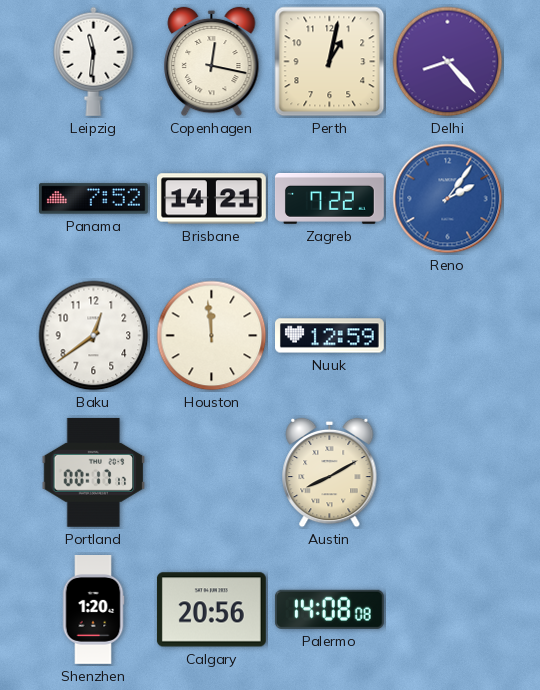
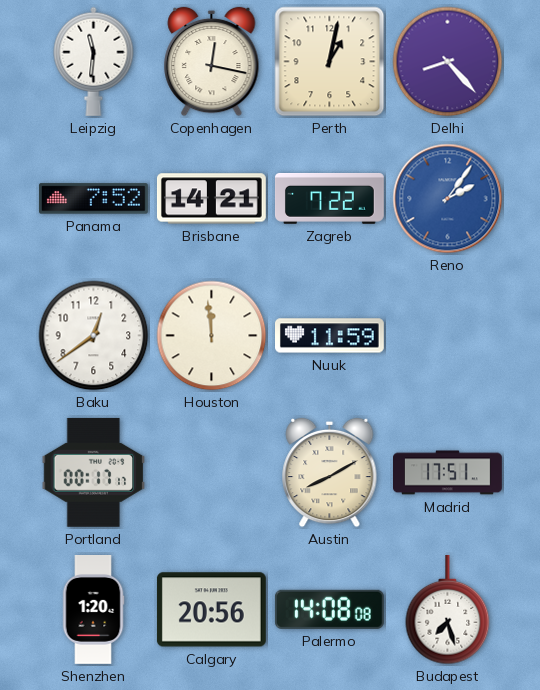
Nuuk: 12:59 -> 11:59
Madrid: none -> 17:51
Budapest: none -> 7:27
